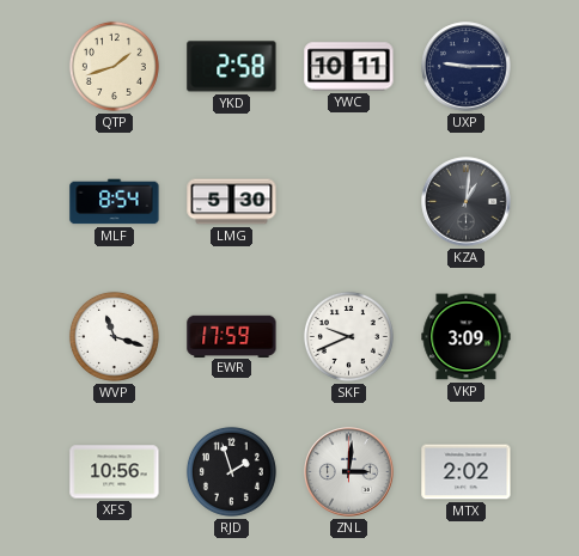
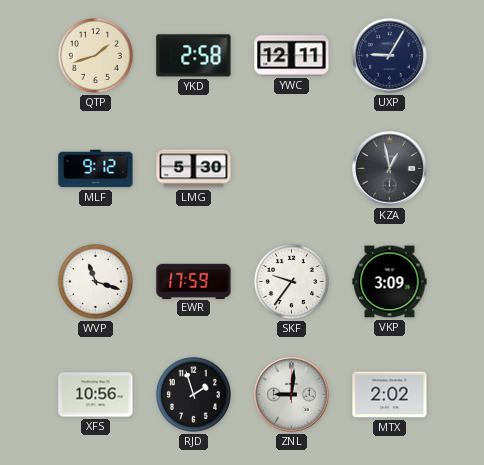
YWC: 10:11 -> 12:11
UXP: 9:15 -> 9:05
MLF: 8:54 -> 9:12
KZA: 1:01 -> 12:58
SKF: 9:41 -> 9:36
ZNL: 3:01 -> 9:01
